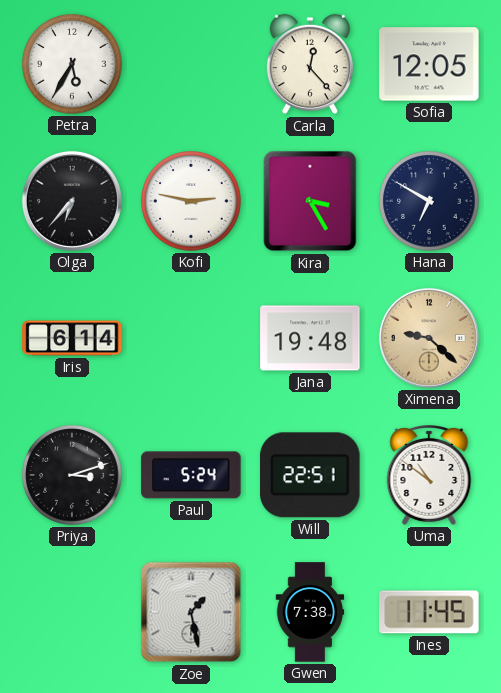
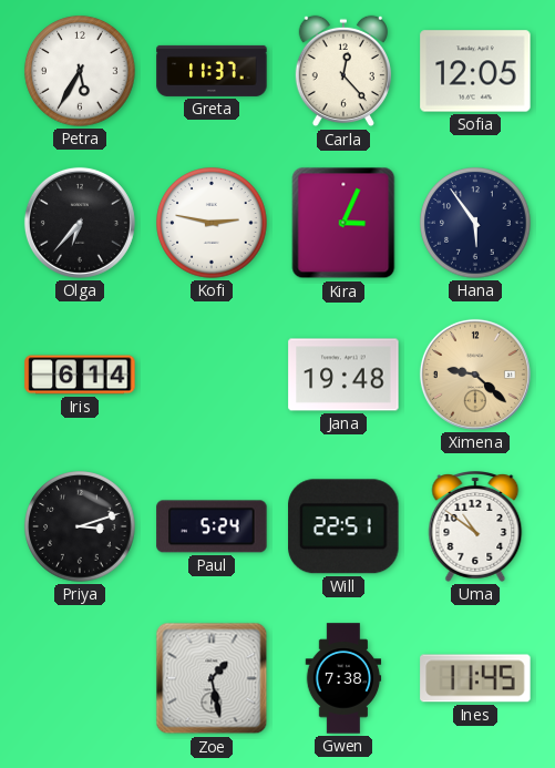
Greta: none -> 11:37
Kira: 3:25 -> 3:04
Hana: 6:50 -> 5:54
